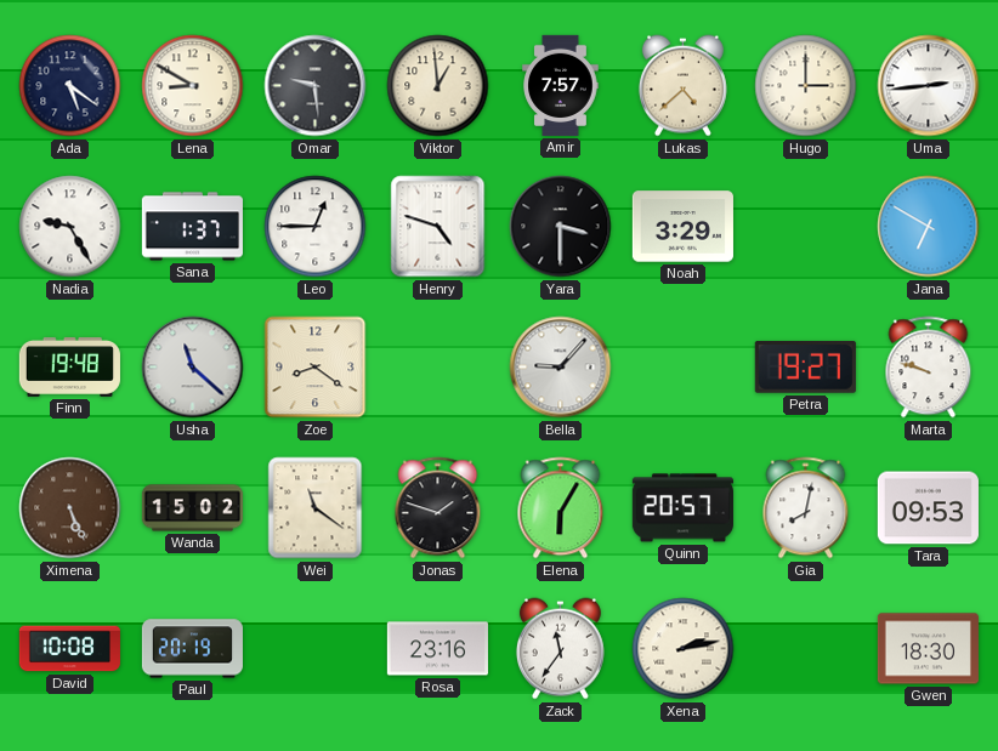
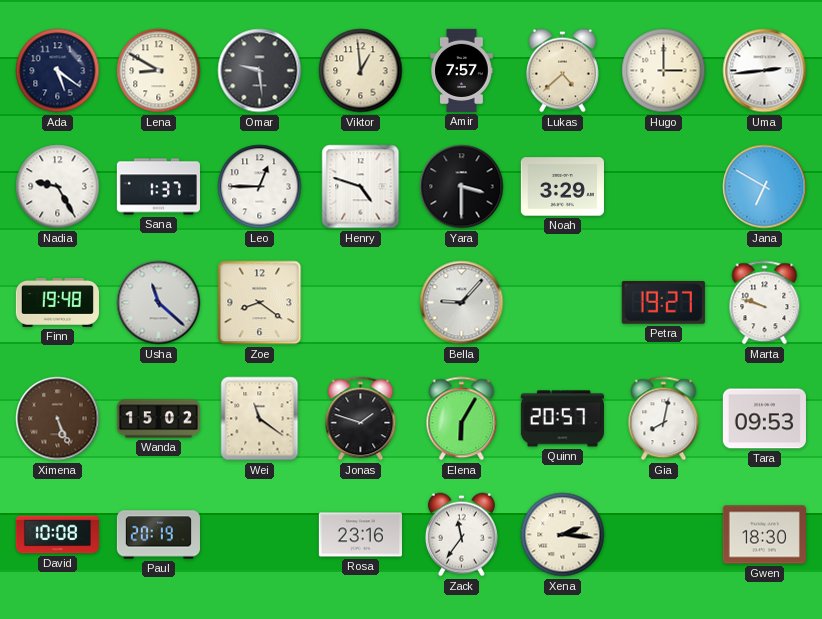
Xena: 2:13 -> 2:16
